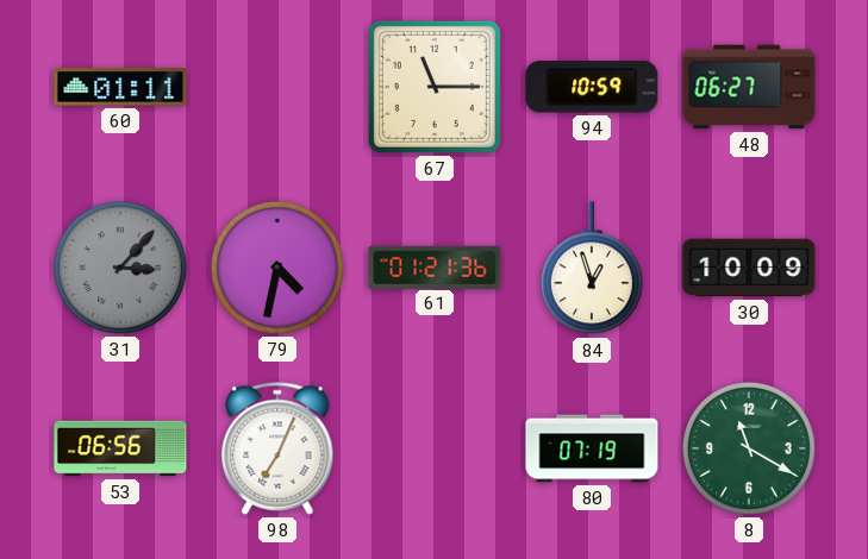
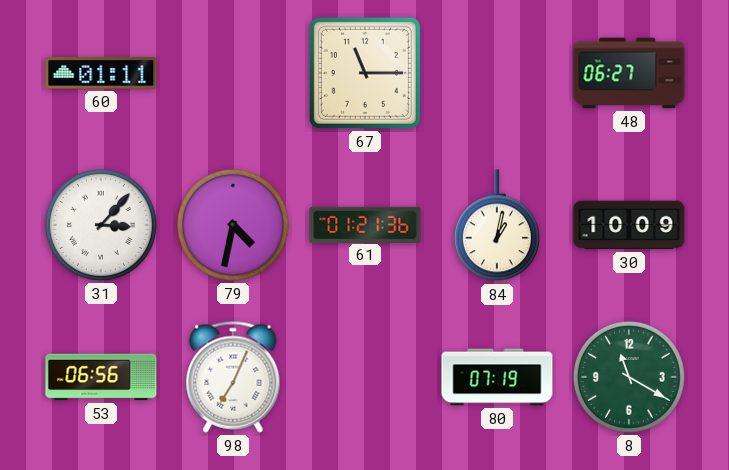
94: 10:59 -> none
31 dial: grey -> white
84: 12:57 -> 1:02
